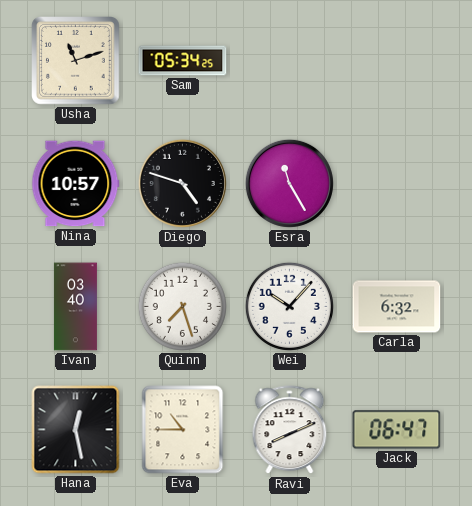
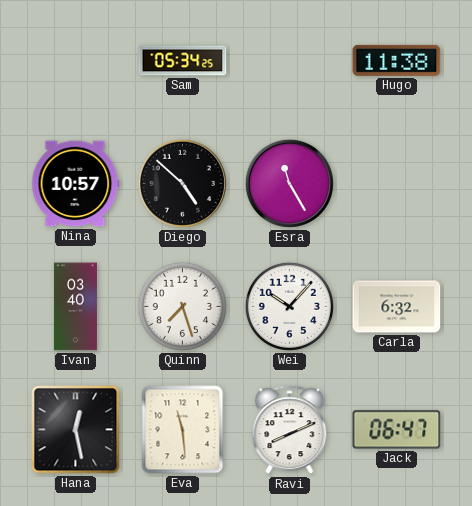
Usha: 11:12 -> none
Hugo: none -> 11:38
Diego: 4:48 -> 4:52
Eva: 10:45 -> 11:29
